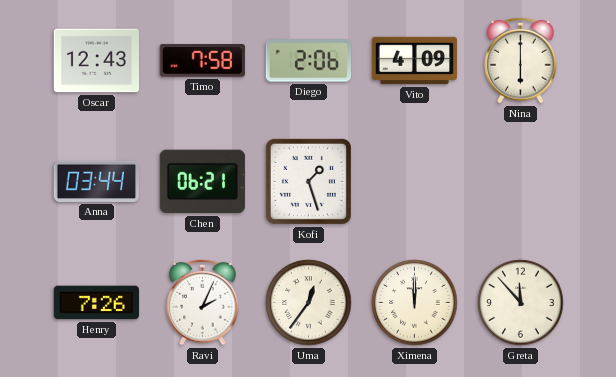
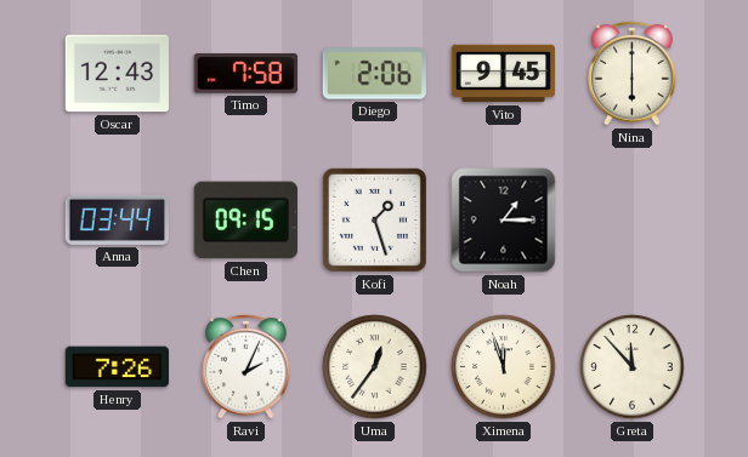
Vito: 4:09 -> 9:45
Chen: 06:21 -> 09:15
Noah: none -> 1:15
Ximena: 12:00 -> 11:57
